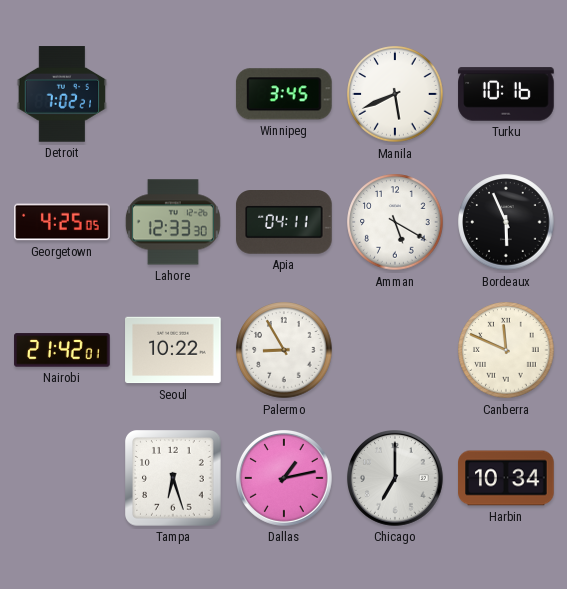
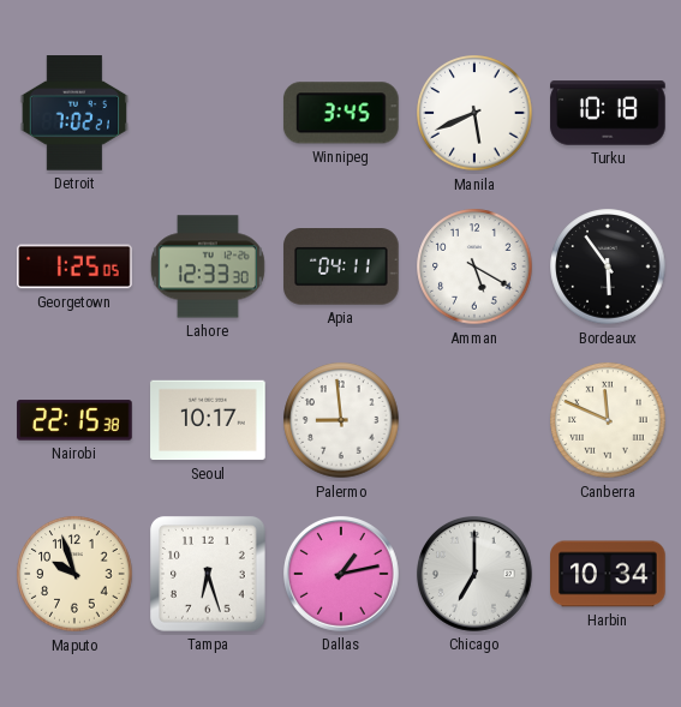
Turku: 10:16 -> 10:18
Georgetown: 4:25 -> 1:25
Bordeaux: 5:56 -> 5:54
Nairobi: 21:42 -> 22:15
Seoul: 10:22 -> 10:17
Palermo: 8:55 -> 8:59
Maputo: none -> 9:57
